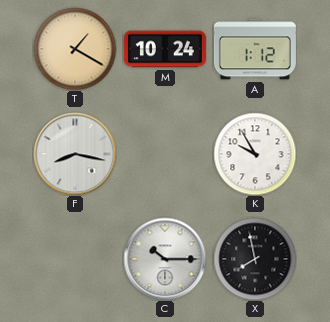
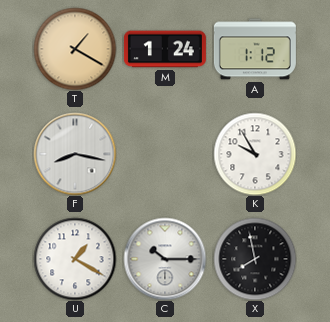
M: 10:24 -> 1:24
U: none -> 1:20
